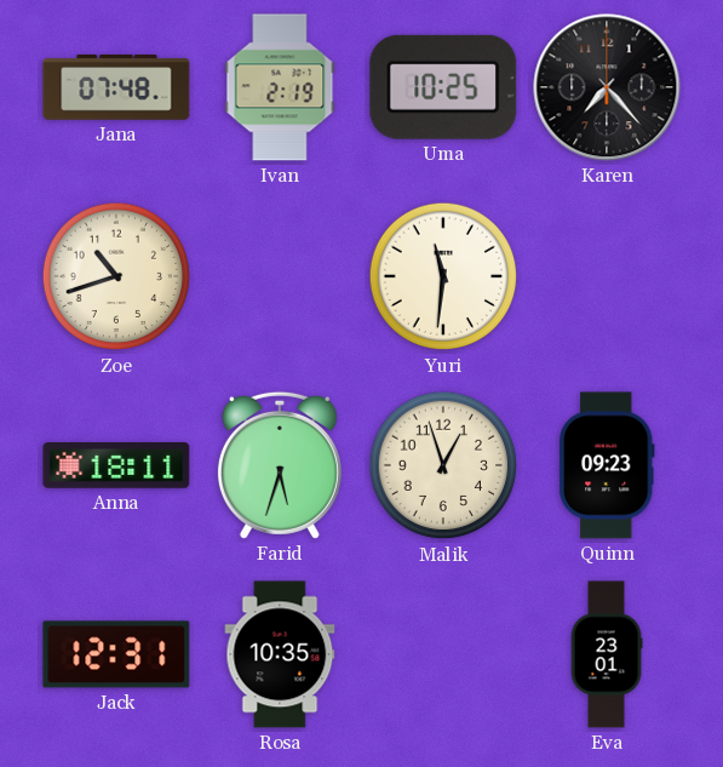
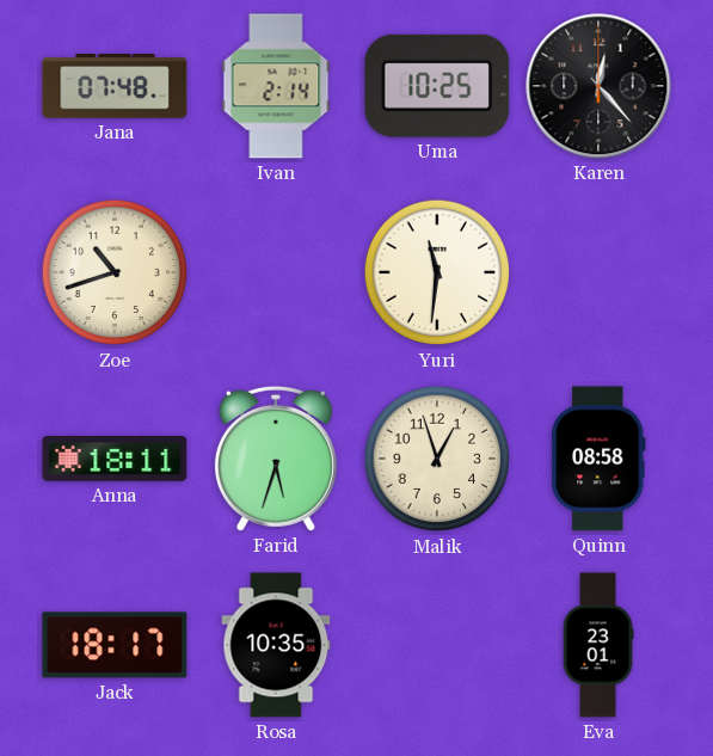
Ivan: 2:19 -> 2:14
Karen: 7:23 -> 12:23
Quinn: 09:23 -> 08:58
Jack: 12:31 -> 18:17
